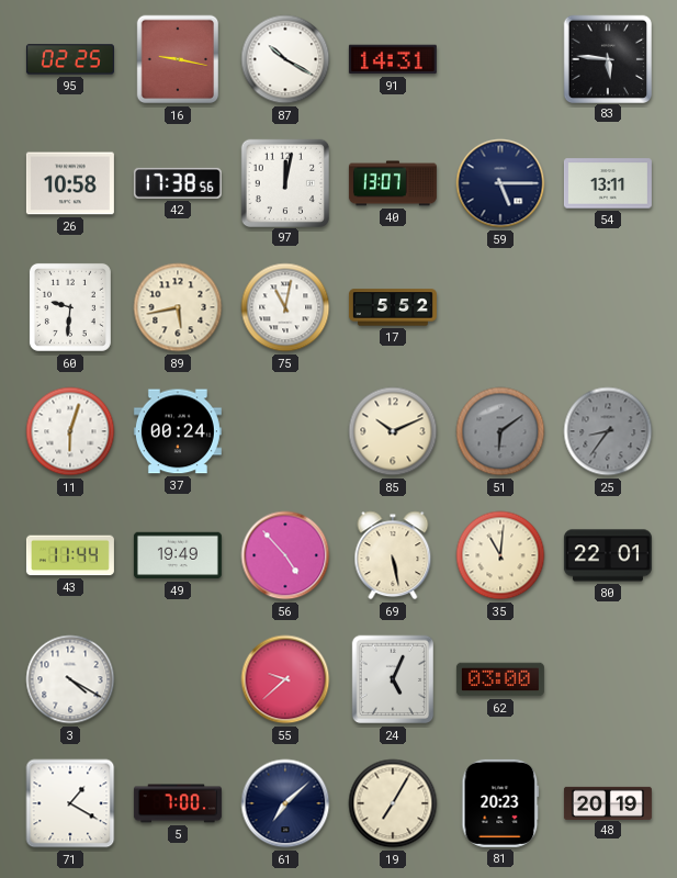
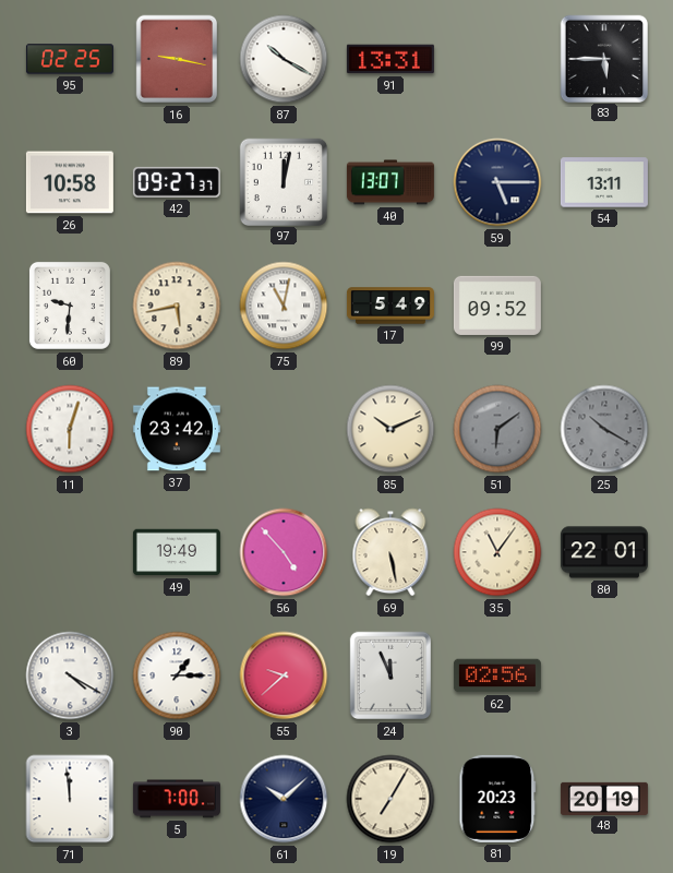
91: 14:31 -> 13:31
83: 5:46 -> 5:45
42: 17:38 -> 09:27
17: 5:52 -> 5:49
99: none -> 09:52
37: 00:24 -> 23:42
25: 8:36 -> 10:20
43: 11:44 -> none
35: 11:01 -> 11:06
90: none -> 1:15
24: 5:04 -> 11:56
62: 03:00 -> 02:56
71: 1:20 -> 11:59
61: 7:08 -> 10:08
